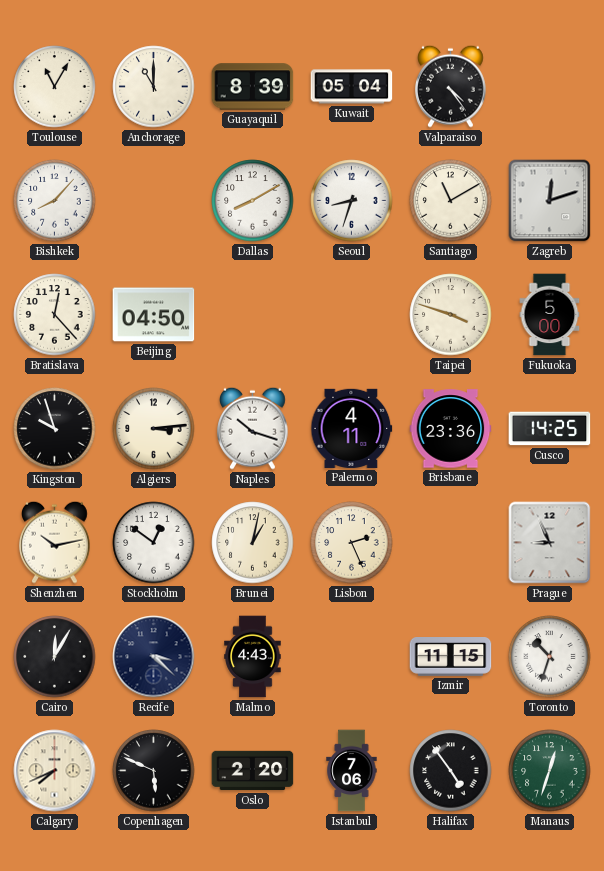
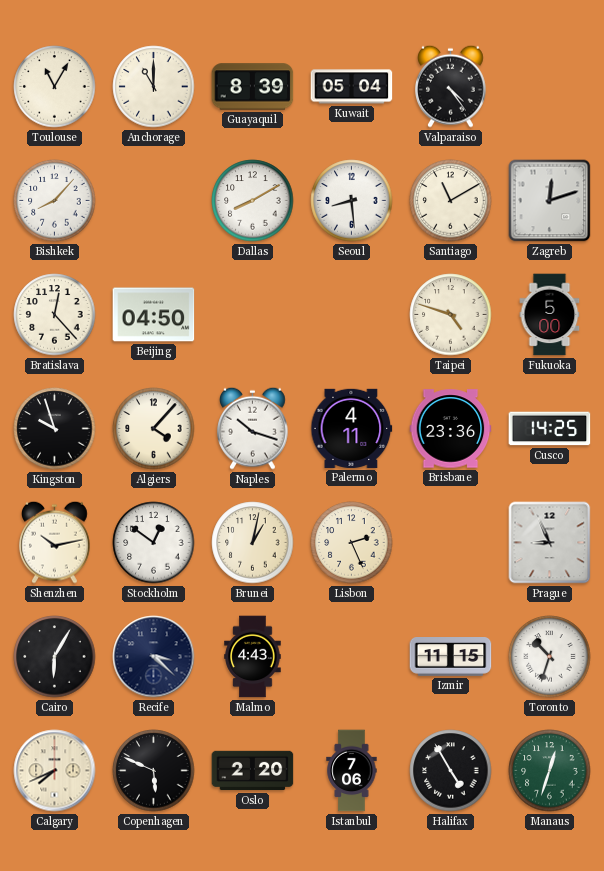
Seoul: 8:33 -> 8:29
Taipei: 3:48 -> 4:48
Algiers: 3:14 -> 4:07
Cairo: 12:05 -> 6:05
Halifax: 4:54 -> 4:55
